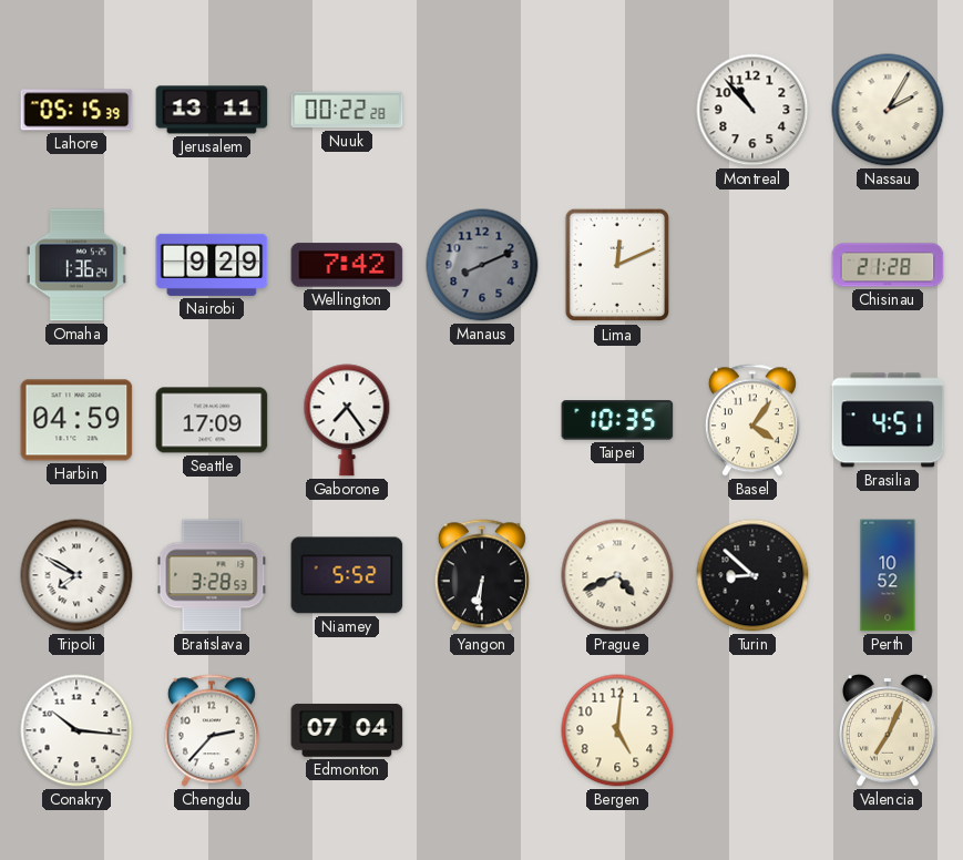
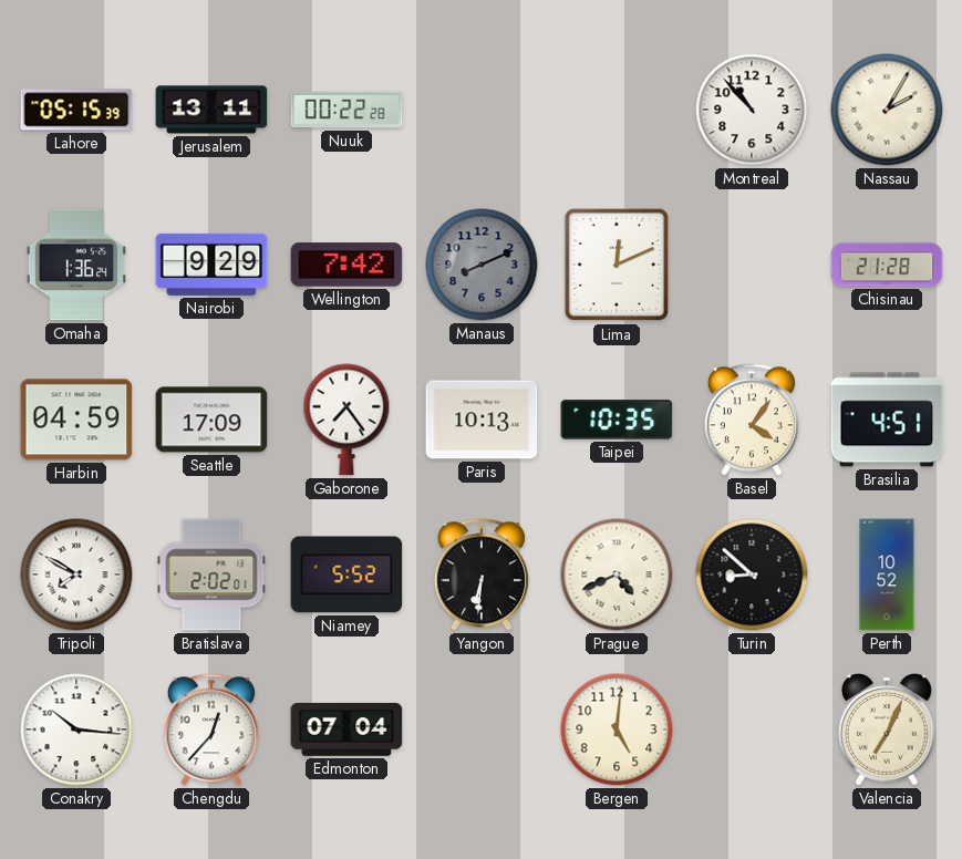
Paris: none -> 10:13
Bratislava: 3:28 -> 2:02
Chengdu: 2:37 -> 12:37
